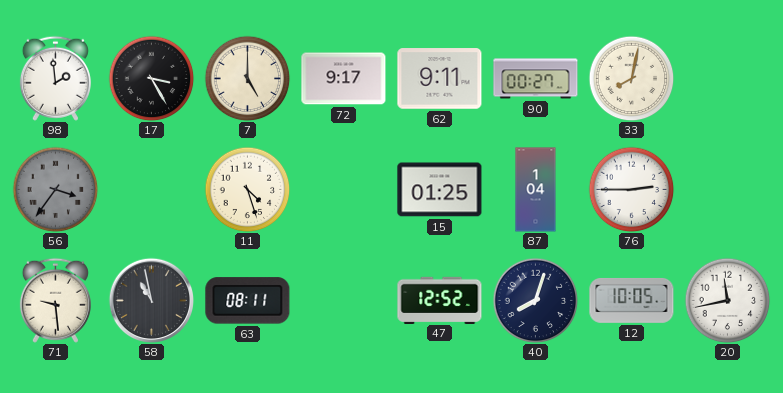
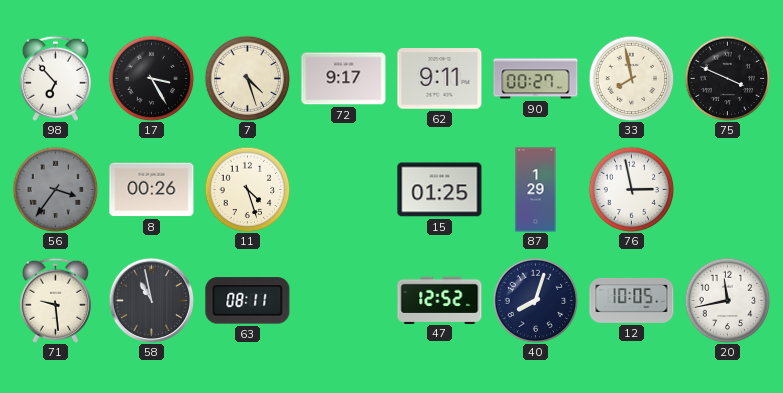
98: 1:59 -> 6:53
7: 5:00 -> 4:27
33: 8:02 -> 7:58
75: none -> 3:49
8: none -> 00:26
87: 1:04 -> 1:29
76: 2:45 -> 2:58
